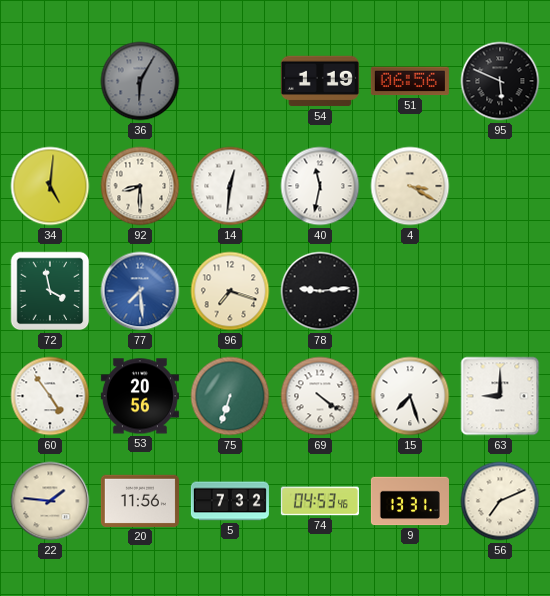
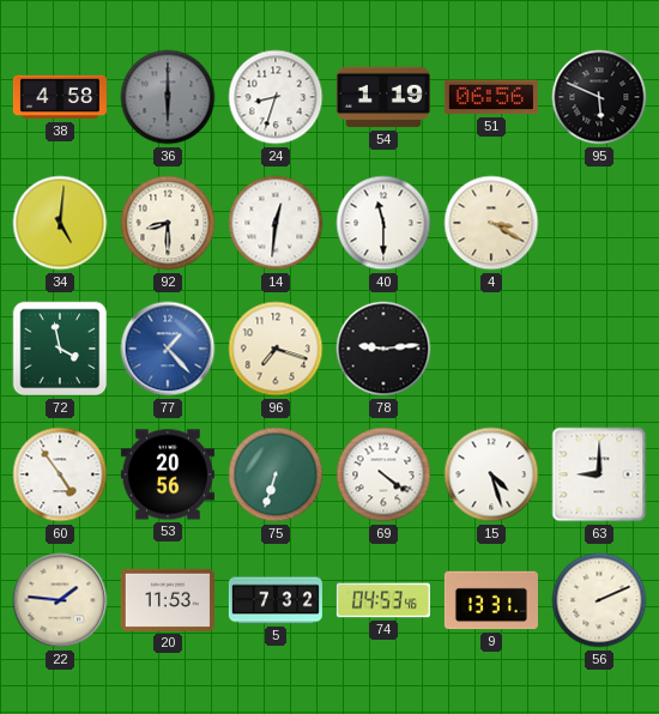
38: none -> 4:58
36: 6:05 -> 6:00
24: none -> 8:33
40: 11:32 -> 11:30
77: 7:29 -> 1:23
15: 7:27 -> 4:27
20: 11:56 -> 11:53
56: 7:11 -> 2:11
